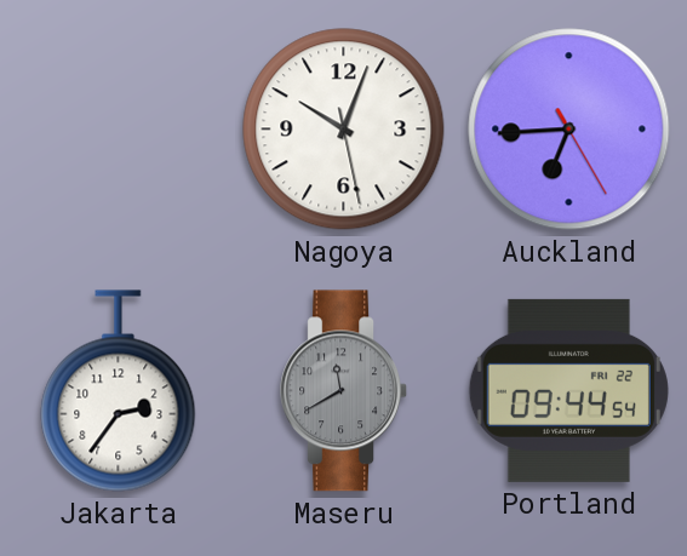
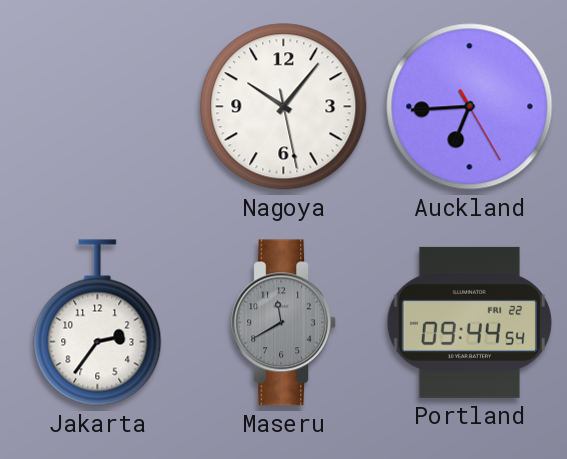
Nagoya: 10:03 -> 10:06
